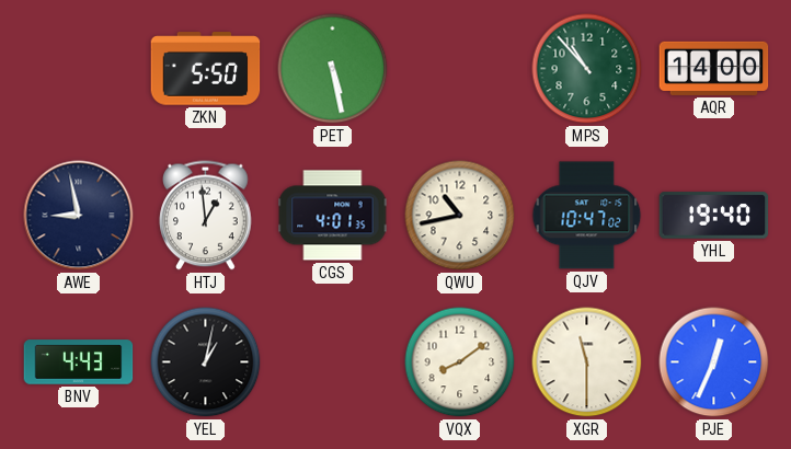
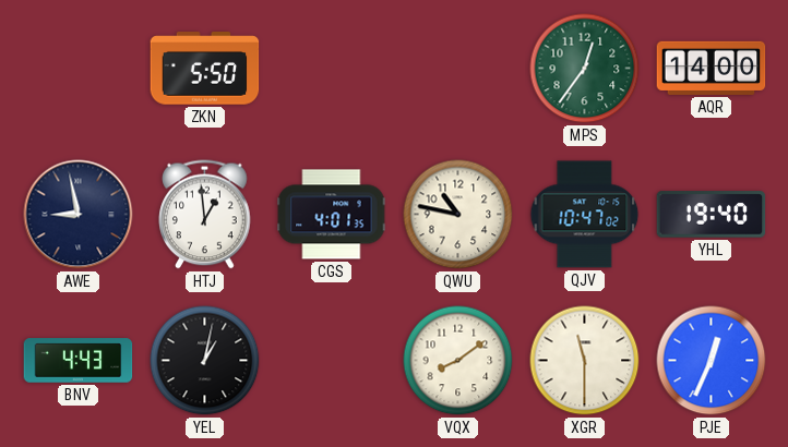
PET: 5:28 -> none
MPS: 10:53 -> 12:36
QWU: 10:43 -> 10:47
